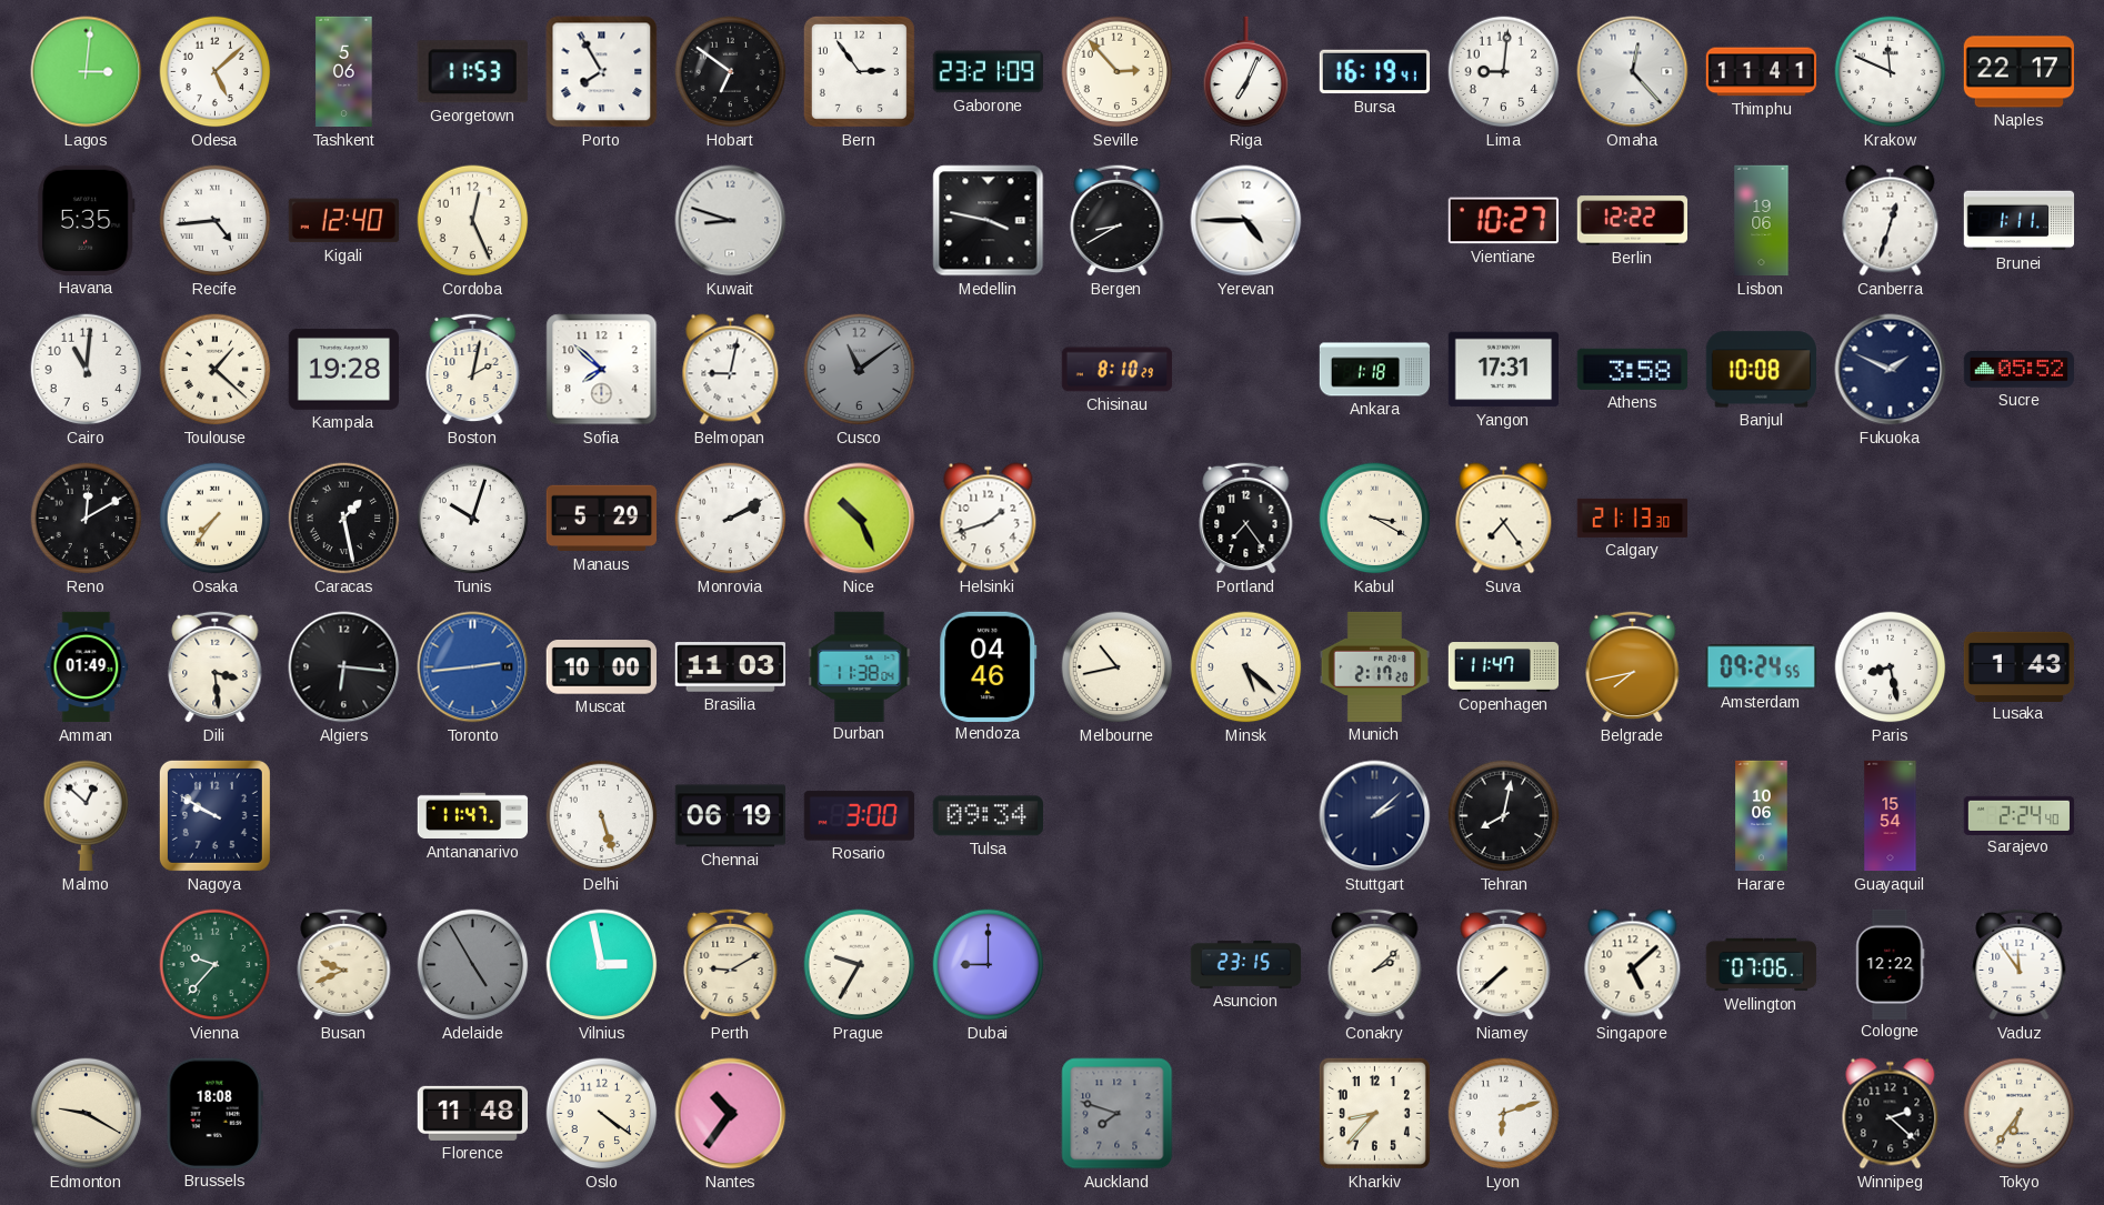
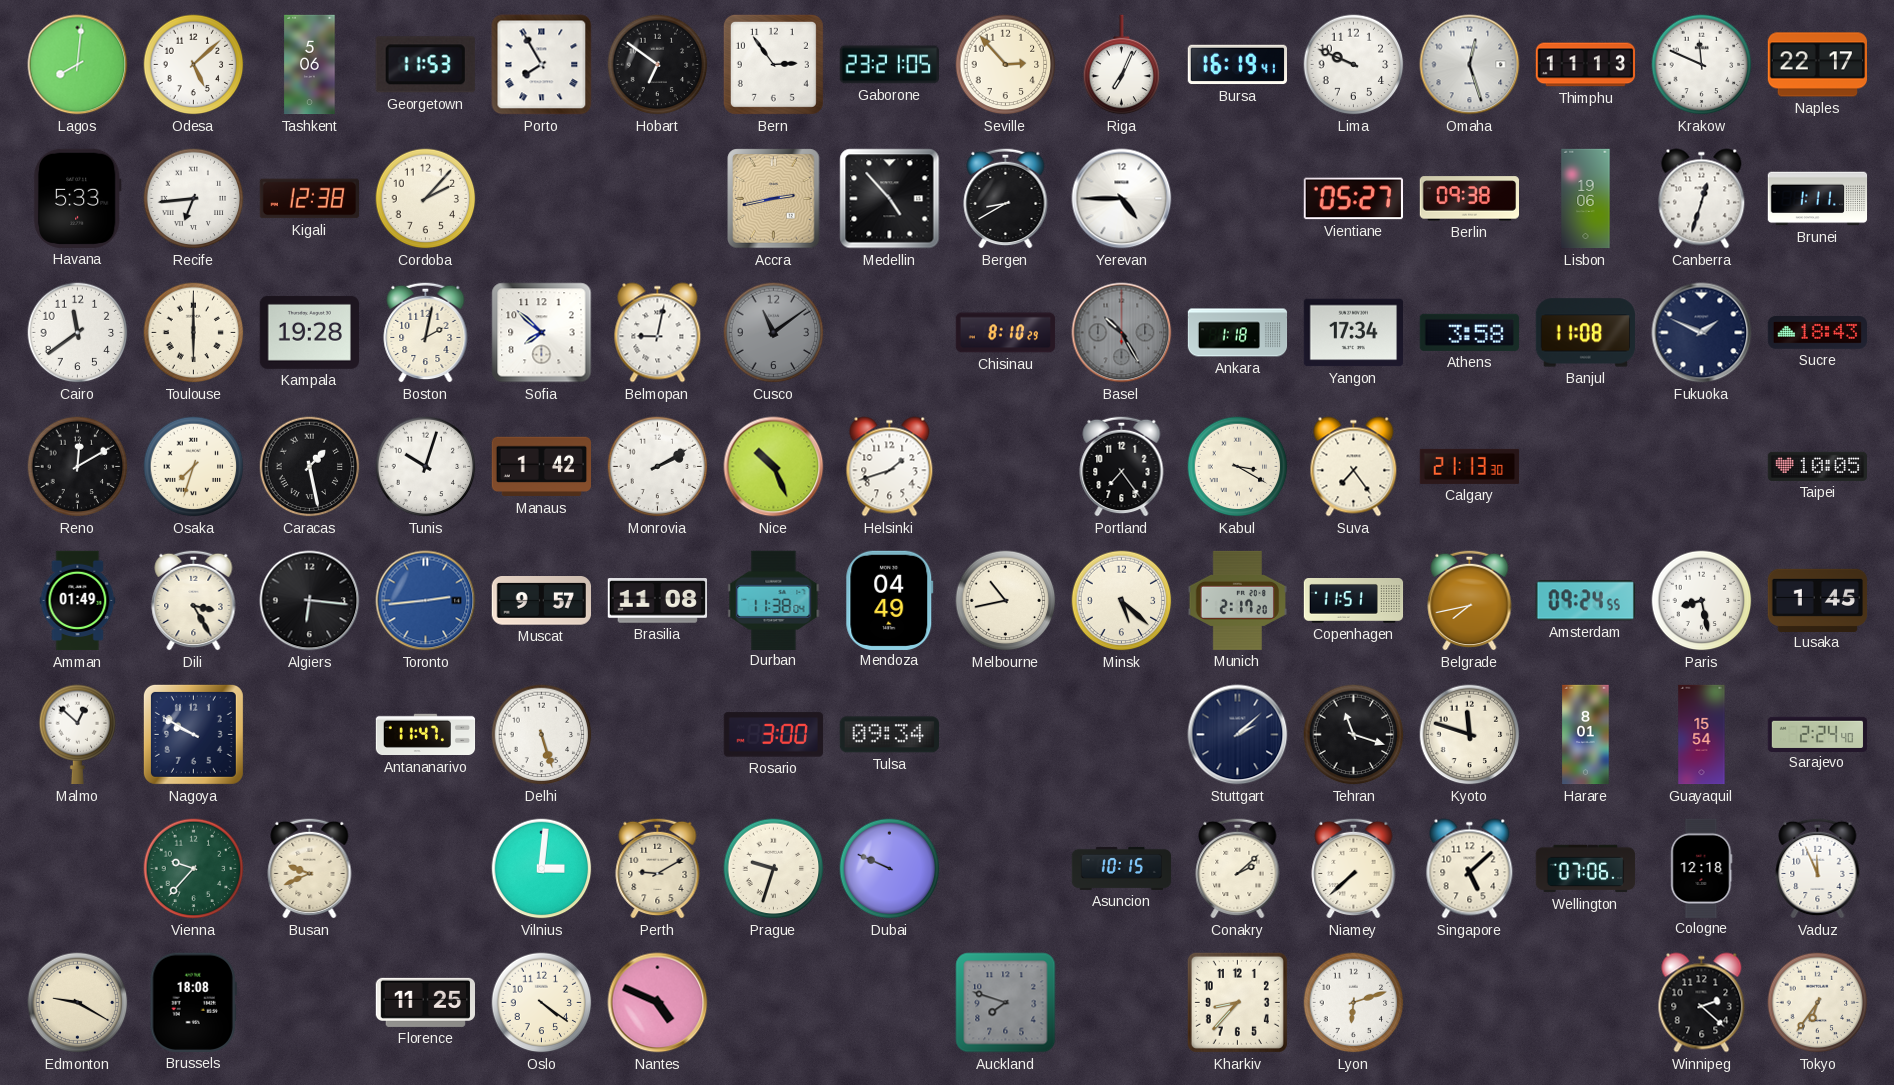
Lagos: 3:01 -> 8:01
Gaborone: 23:21:09 -> 23:21:05
Lima: 9:01 -> 9:49
Omaha: 12:23 -> 12:27
Thimphu: 11:41 -> 11:13
Havana: 5:35 -> 5:33
Recife: 4:44 -> 6:44
Kigali: 12:40 -> 12:38
Cordoba: 12:26 -> 2:07
Kuwait: 8:48 -> none
Accra: none -> 2:43
Medellin: 3:47 -> 4:53
Vientiane: 10:27 -> 05:27
Berlin: 12:22 -> 09:38
Cairo: 11:01 -> 11:39
Toulouse: 1:22 -> 6:00
Basel: none -> 10:25
Yangon: 17:31 -> 17:34
Banjul: 10:08 -> 11:08
Sucre: 05:52 -> 18:43
Osaka: 7:36 -> 7:33
Manaus: 5:29 -> 1:42
Taipei: none -> 10:05
Dili: 3:29 -> 3:25
Muscat: 10:00 -> 9:57
Brasilia: 11:03 -> 11:08
Mendoza: 04:46 -> 04:49
Copenhagen: 11:47 -> 11:51
Lusaka: 1:43 -> 1:45
Chennai: 06:19 -> none
Tehran: 8:02 -> 11:18
Kyoto: none -> 11:48
Harare: 10:06 -> 8:01
Adelaide: 4:55 -> none
Vilnius: 2:58 -> 3:01
Prague: 9:35 -> 9:33
Dubai: 9:00 -> 9:49
Asuncion: 23:15 -> 10:15
Cologne: 12:22 -> 12:18
Vaduz: 11:54 -> 11:56
Florence: 11:48 -> 11:25
Nantes: 10:36 -> 4:49
